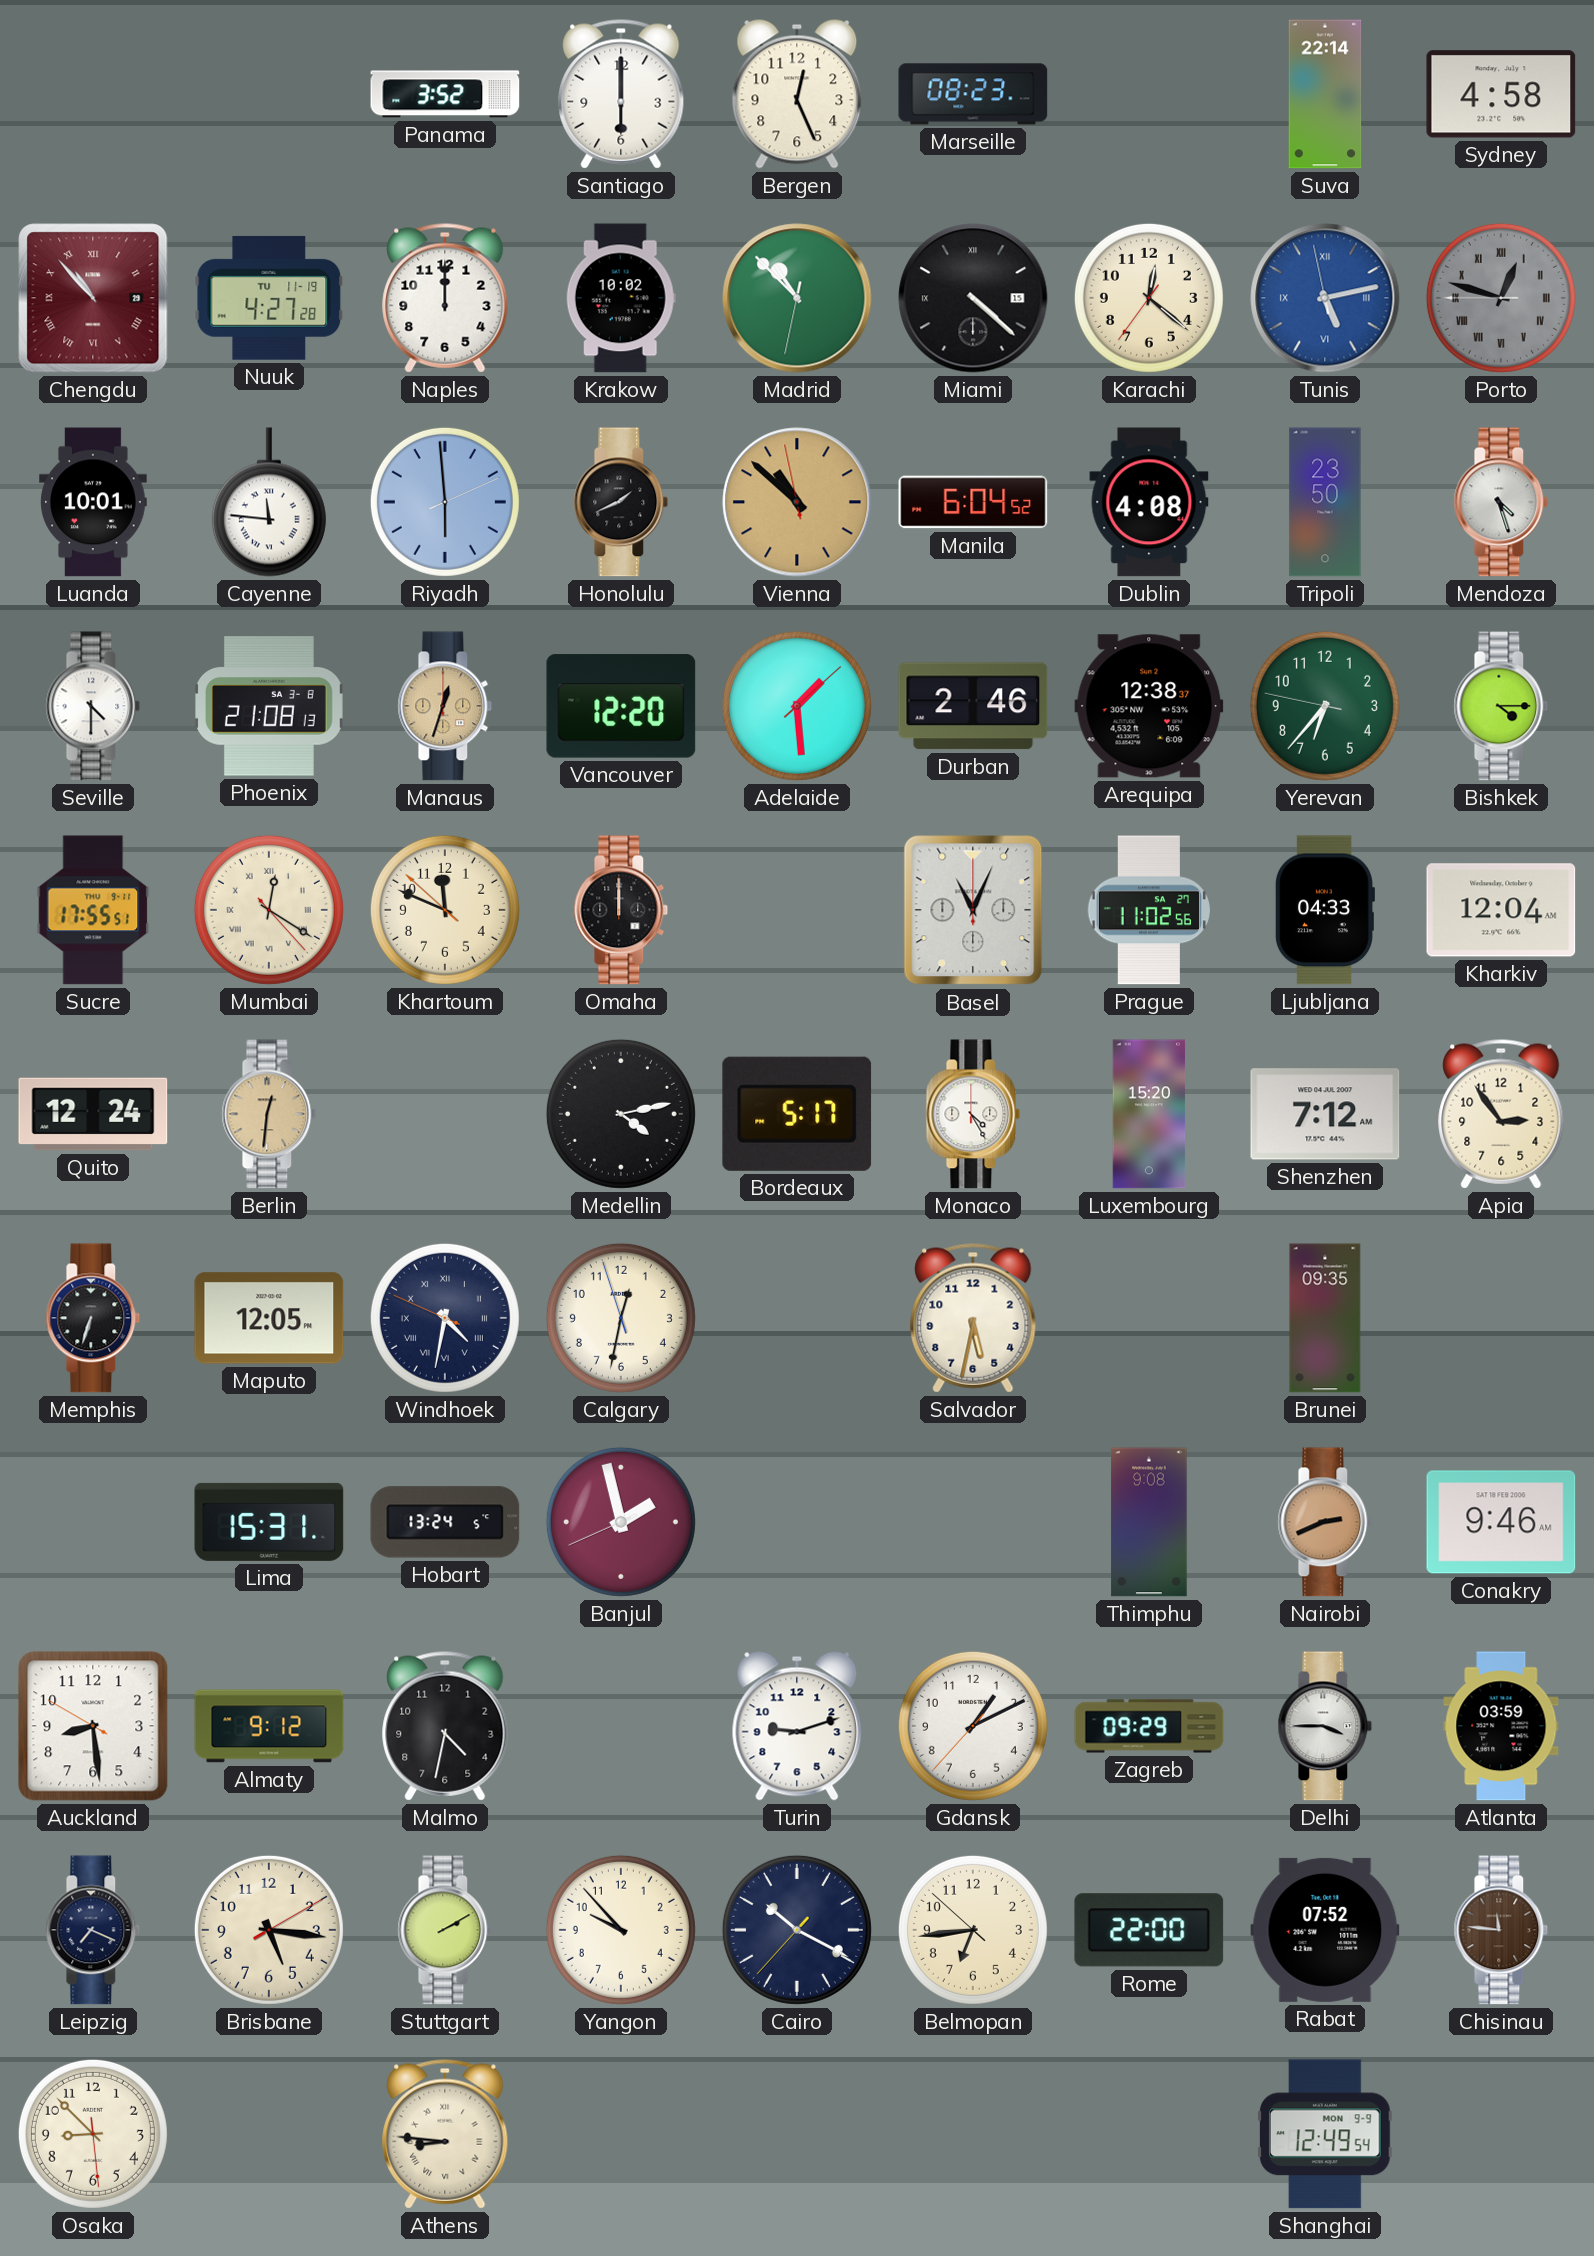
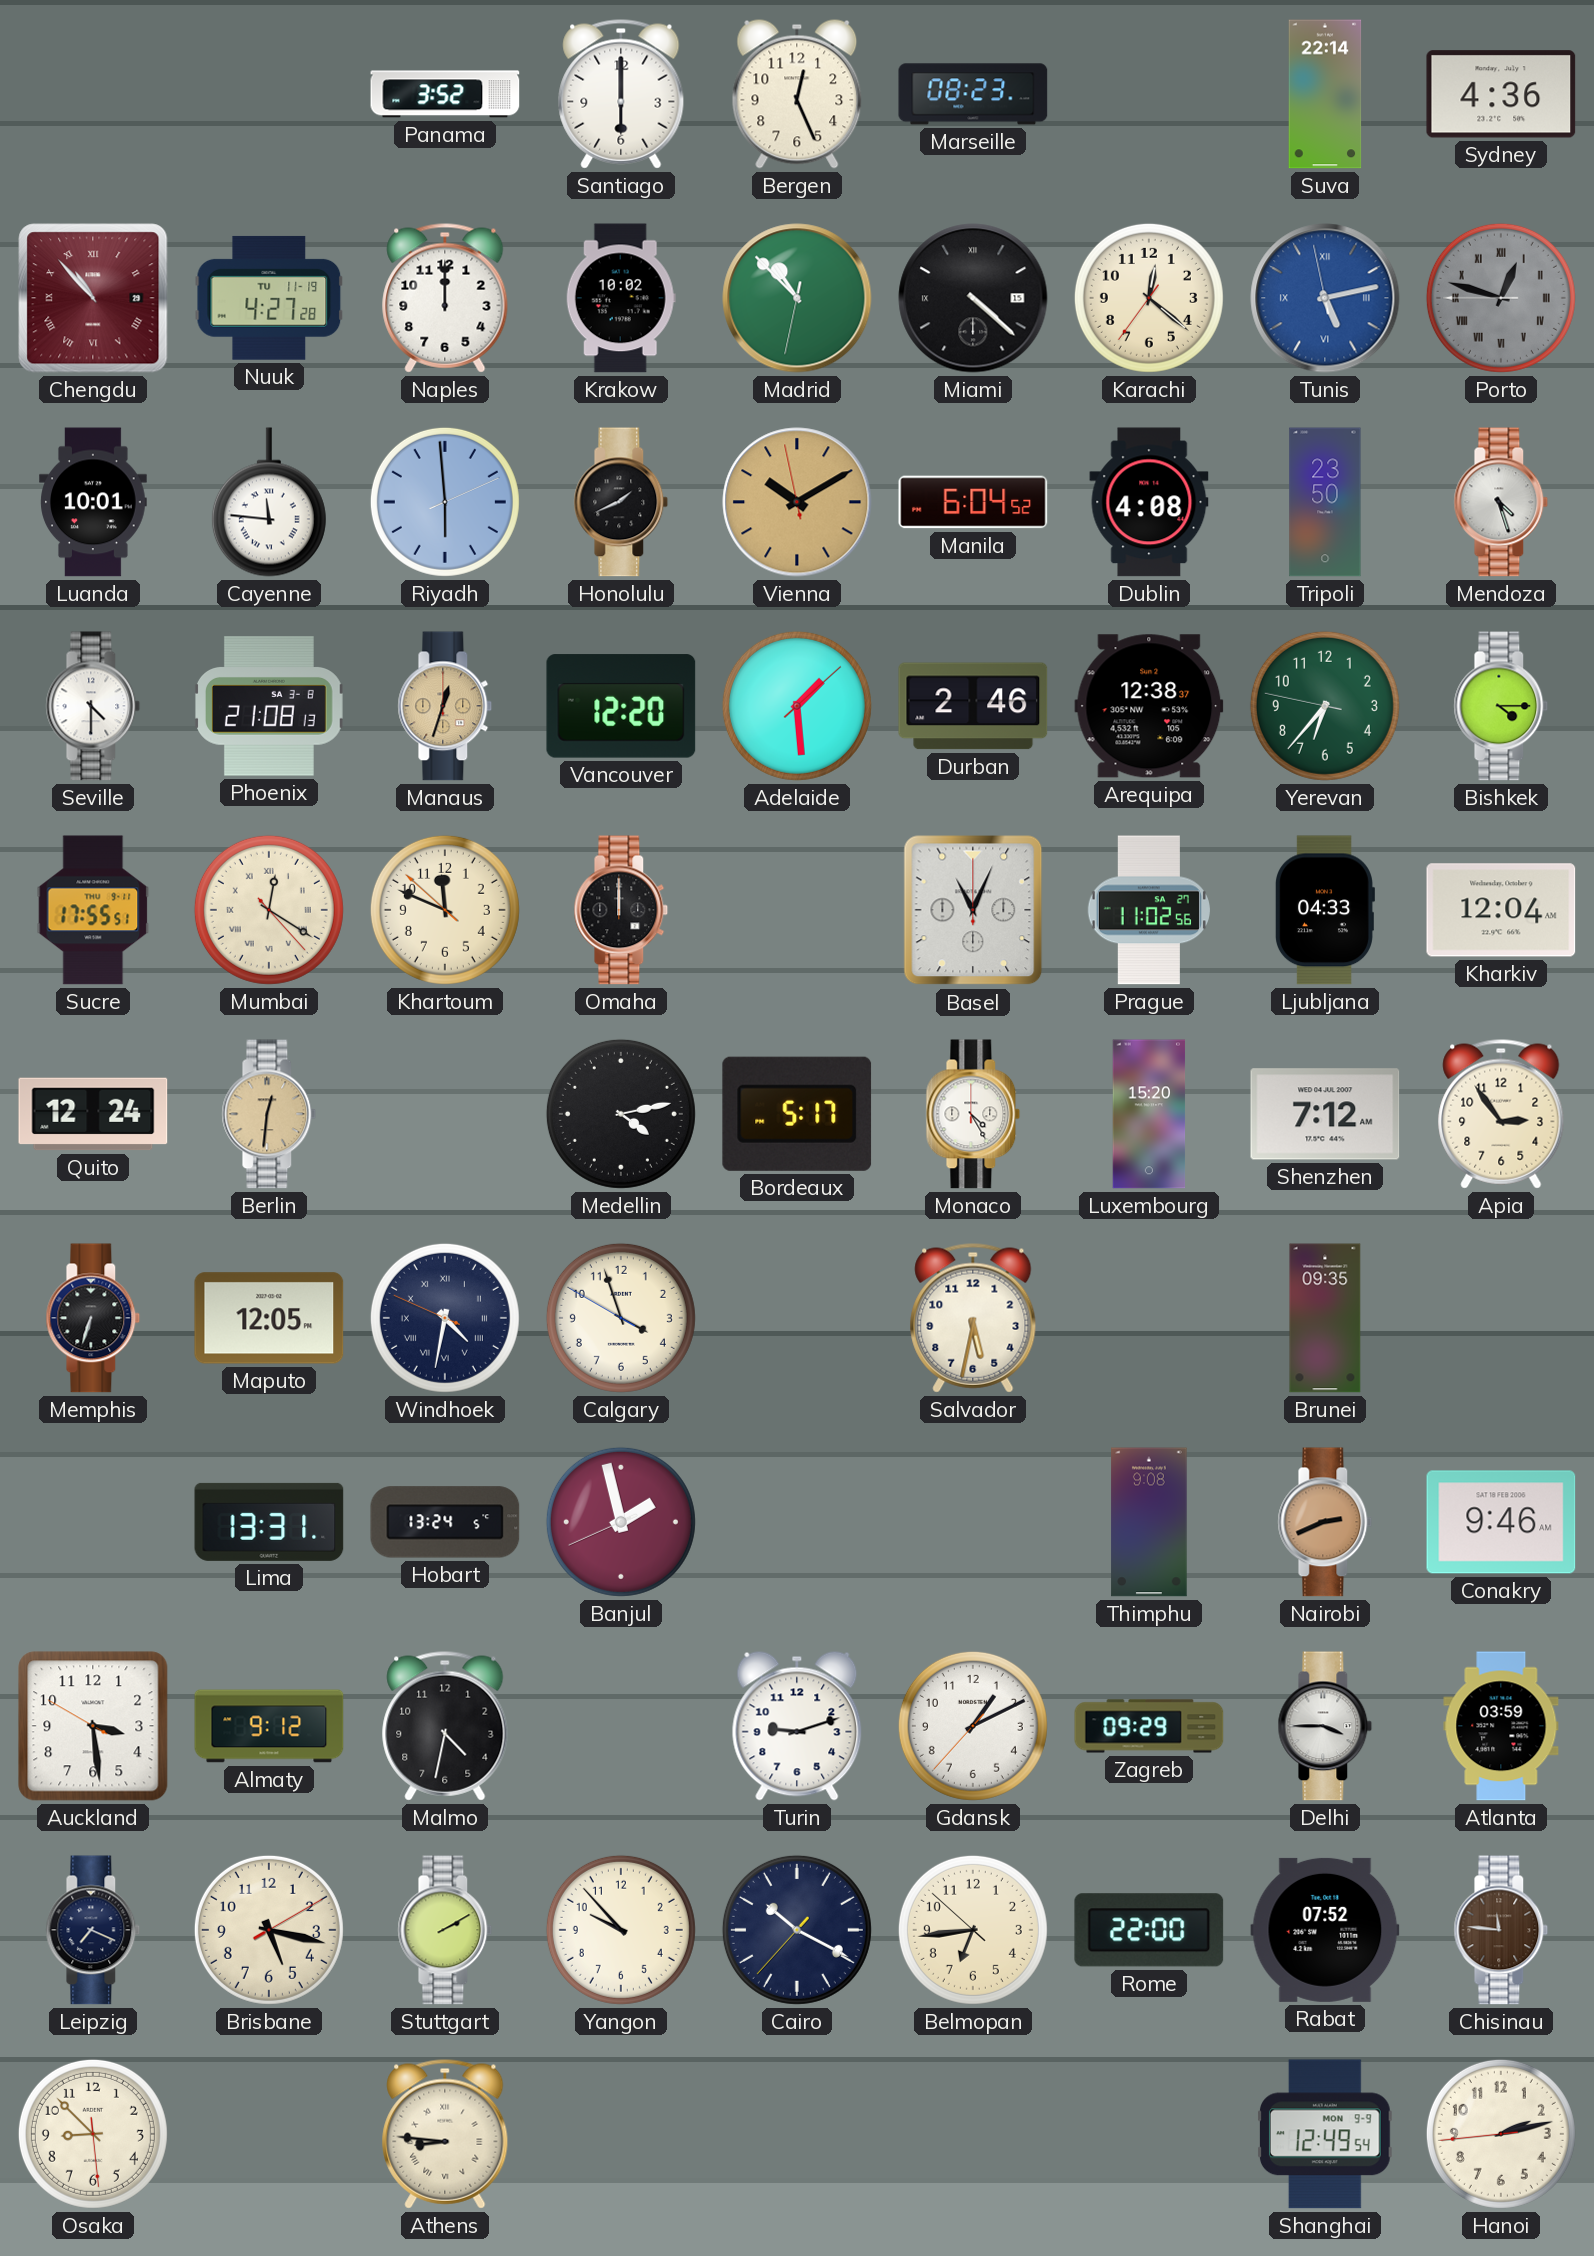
Sydney: 4:58 -> 4:36
Vienna: 10:51 -> 10:09
Calgary: 12:31 -> 3:56
Lima: 15:31 -> 13:31
Auckland: 8:28 -> 3:28
Brisbane: 5:16 -> 5:17
Hanoi: none -> 2:12
